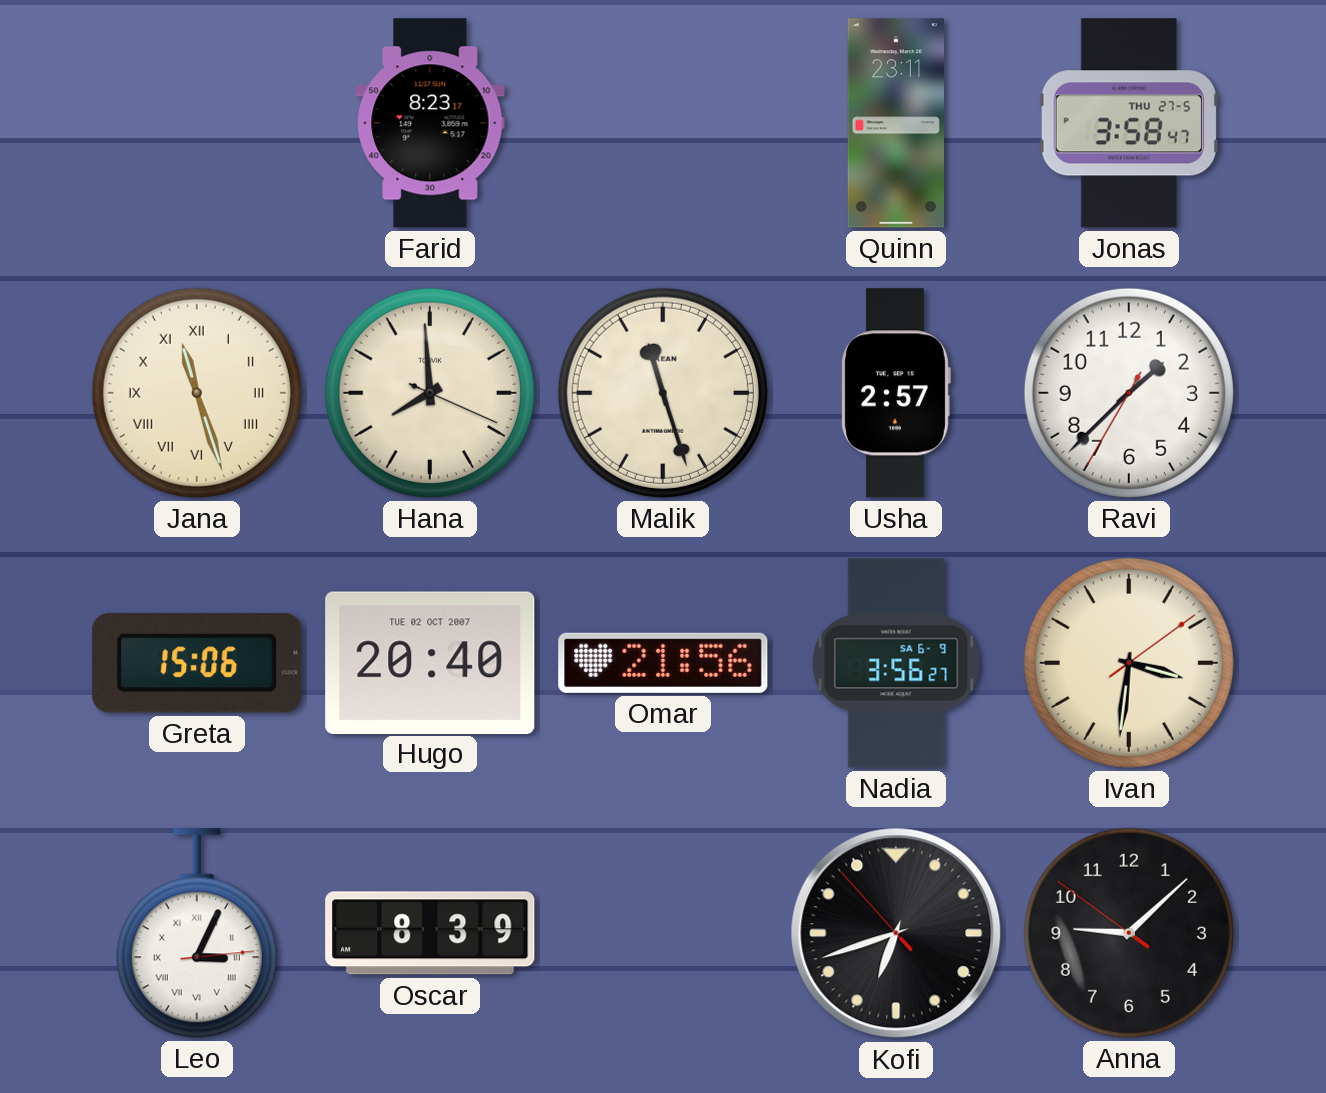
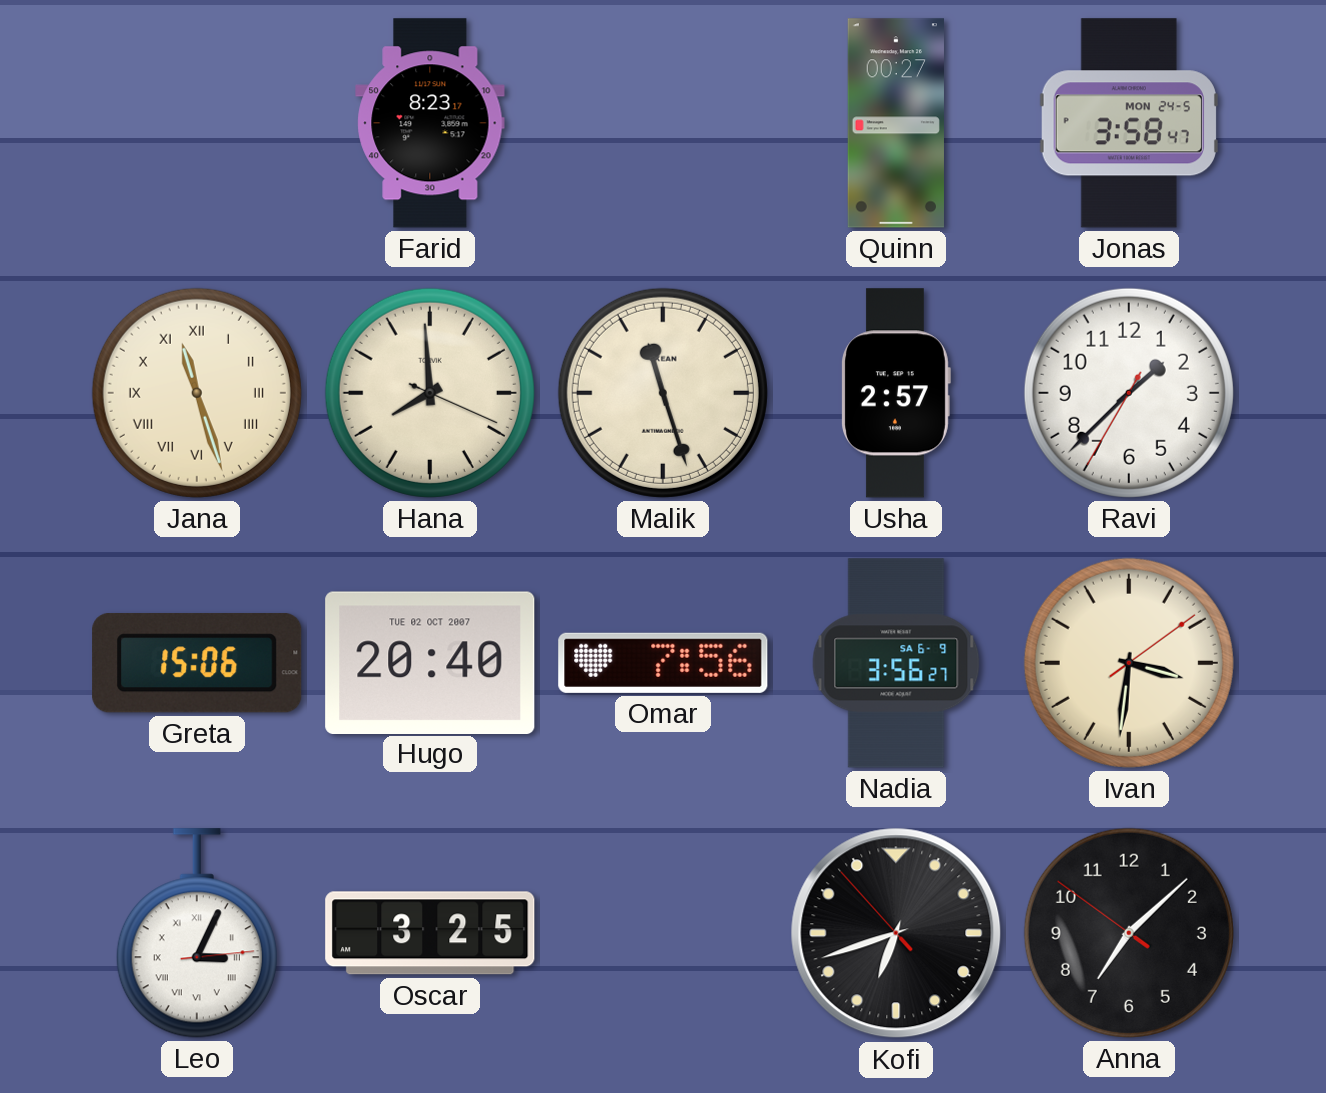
Quinn: 23:11 -> 00:27
Jonas date: THU 27-5 -> MON 24-5
Omar: 21:56 -> 7:56
Oscar: 8:39 -> 3:25
Anna: 9:07 -> 7:07
